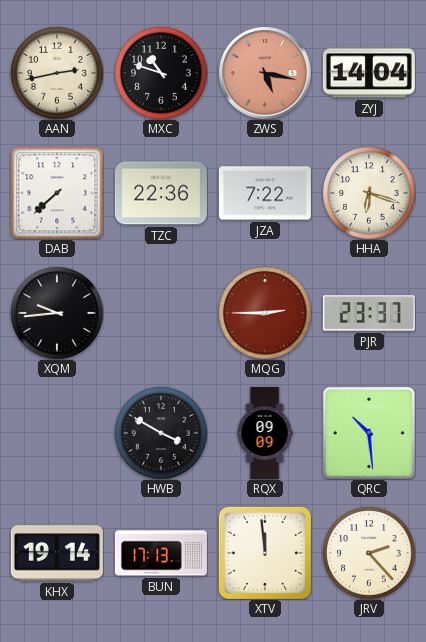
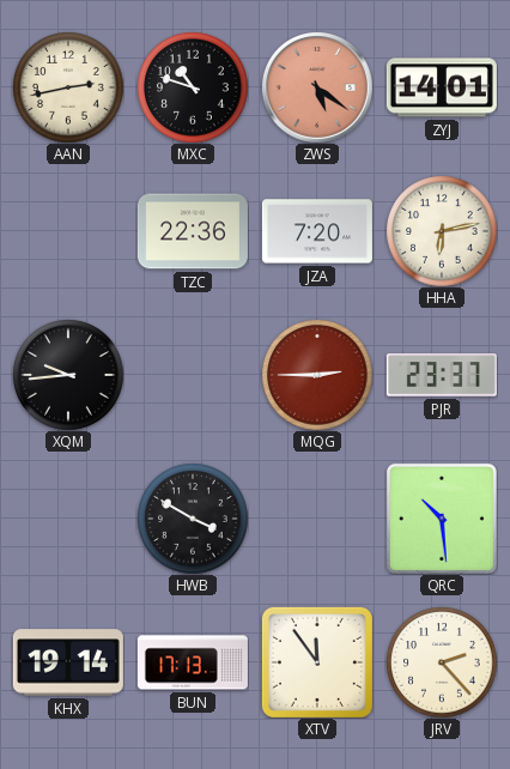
ZWS: 5:17 -> 5:21
ZYJ: 14:04 -> 14:01
DAB: 7:38 -> none
JZA: 7:22 -> 7:20
HHA: 6:18 -> 6:13
RQX: 09:09 -> none
XTV: 11:59 -> 11:54
